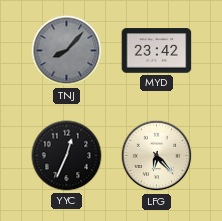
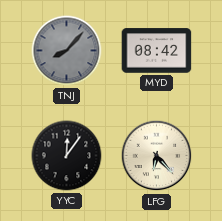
MYD: 23:42 -> 08:42
YYC: 12:34 -> 12:06
